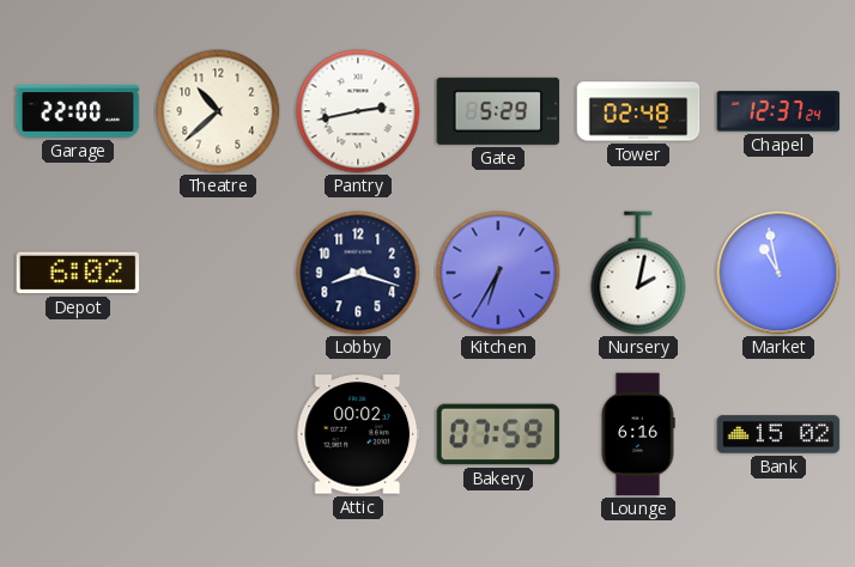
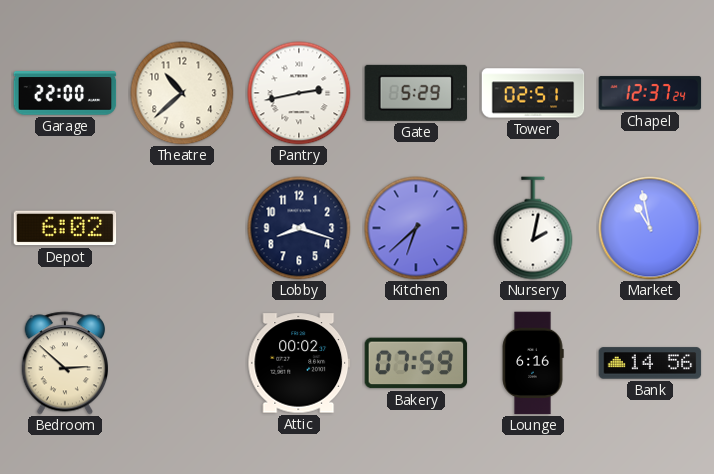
Tower: 02:48 -> 02:51
Kitchen: 6:35 -> 6:38
Bedroom: none -> 2:52
Bank: 15:02 -> 14:56
